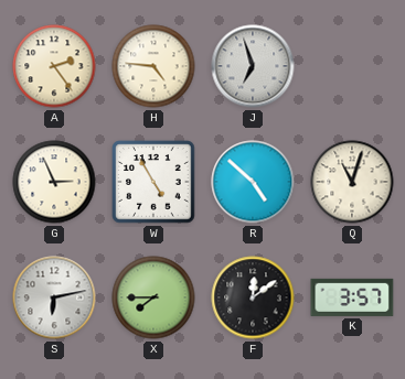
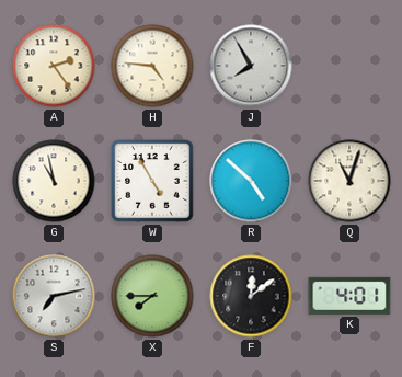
J: 6:57 -> 7:55
G: 2:56 -> 10:58
S: 6:13 -> 7:13
K: 3:57 -> 4:01
